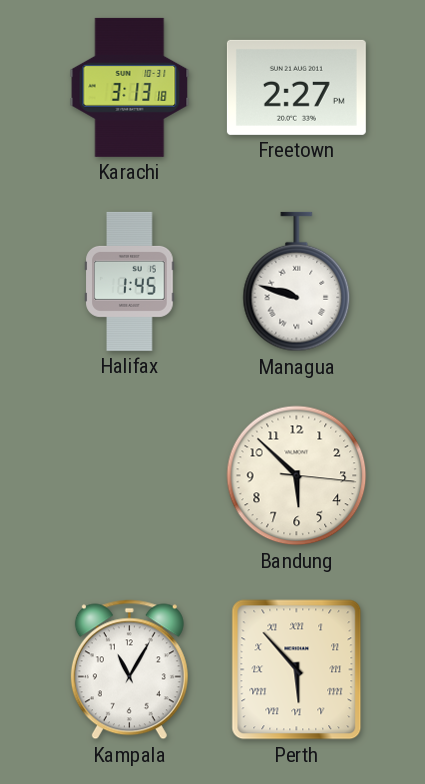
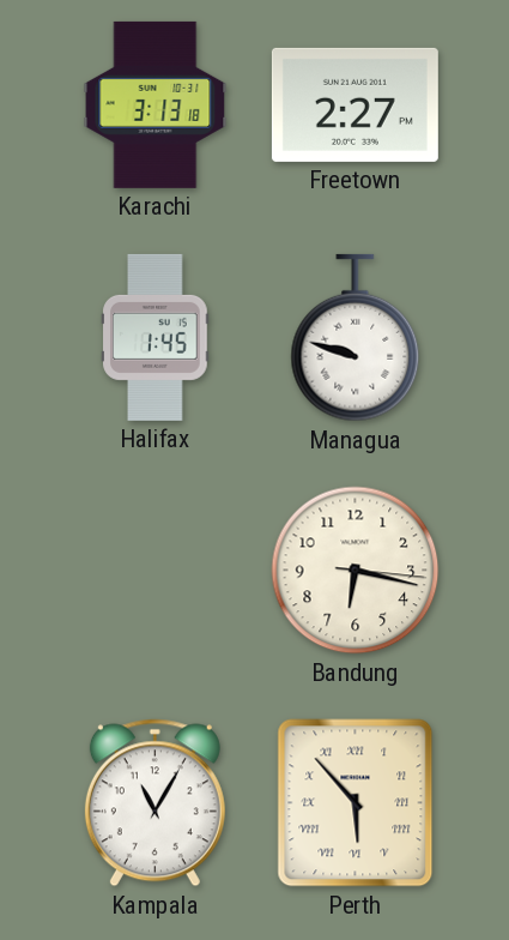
Bandung: 5:52 -> 6:17
